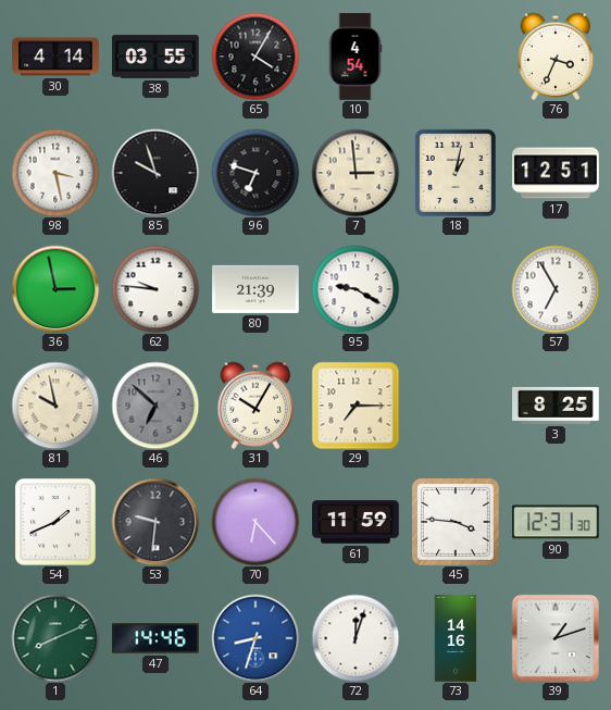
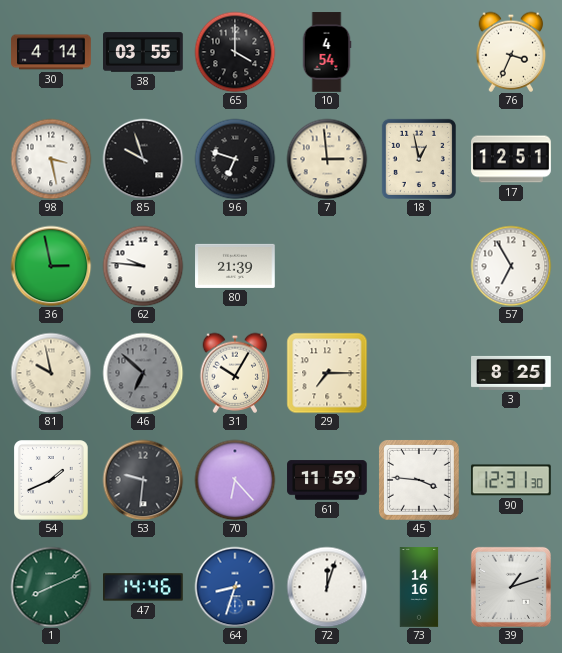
65: 4:05 -> 4:00
18: 1:02 -> 12:58
95: 9:20 -> none
